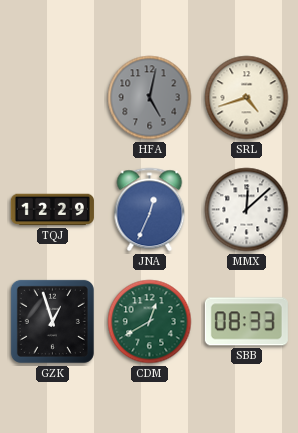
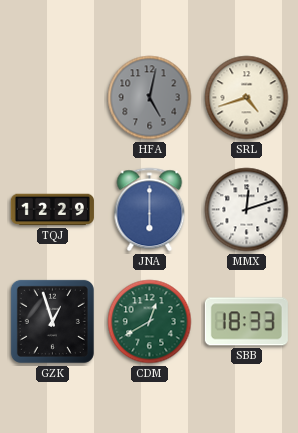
JNA: 12:34 -> 6:00
MMX: 12:08 -> 12:12
SBB: 08:33 -> 18:33
